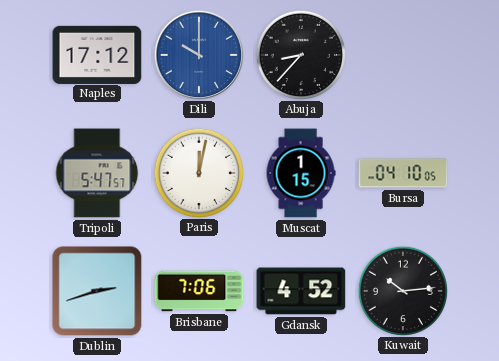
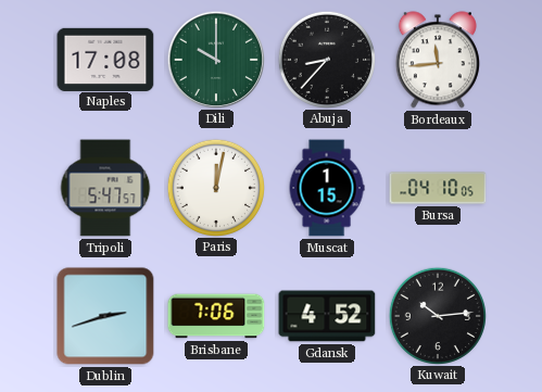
Naples: 17:12 -> 17:08
Dili dial: blue -> green
Bordeaux: none -> 11:44
